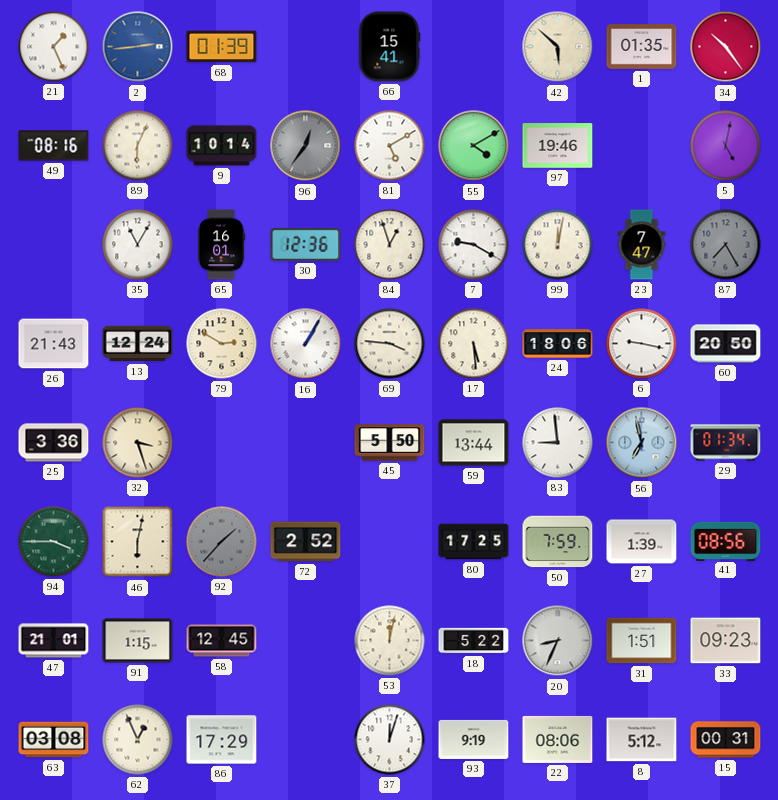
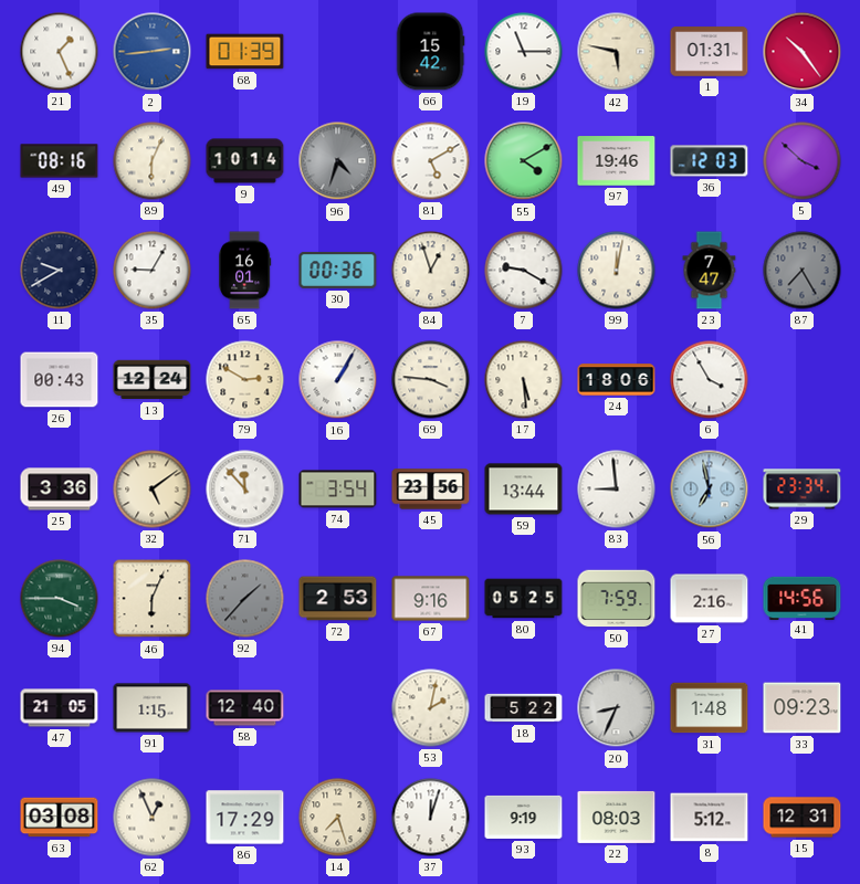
66: 15:41 -> 15:42
19: none -> 11:15
42: 5:52 -> 5:47
1: 01:35 -> 01:31
96: 12:36 -> 4:33
36: none -> 12:03
5: 5:02 -> 3:52
11: none -> 9:40
35: 11:05 -> 9:05
30: 12:36 -> 00:36
26: 21:43 -> 00:43
6: 9:17 -> 3:55
60: 20:50 -> none
32: 3:27 -> 5:09
71: none -> 11:53
74: none -> 3:54
45: 5:50 -> 23:56
29: 01:34 -> 23:34
46: 6:02 -> 6:04
72: 2:52 -> 2:53
67: none -> 9:16
80: 17:25 -> 05:25
27: 1:39 -> 2:16
41: 08:56 -> 14:56
47: 21:01 -> 21:05
58: 12:45 -> 12:40
53: 12:02 -> 2:02
31: 1:51 -> 1:48
14: none -> 7:27
22: 08:06 -> 08:03
15: 00:31 -> 12:31
